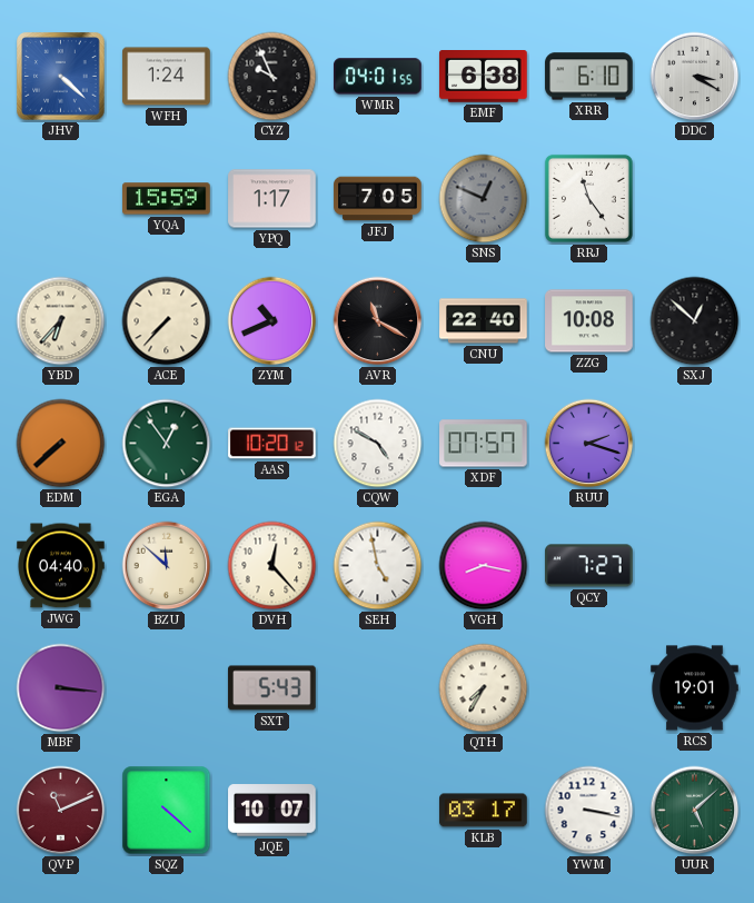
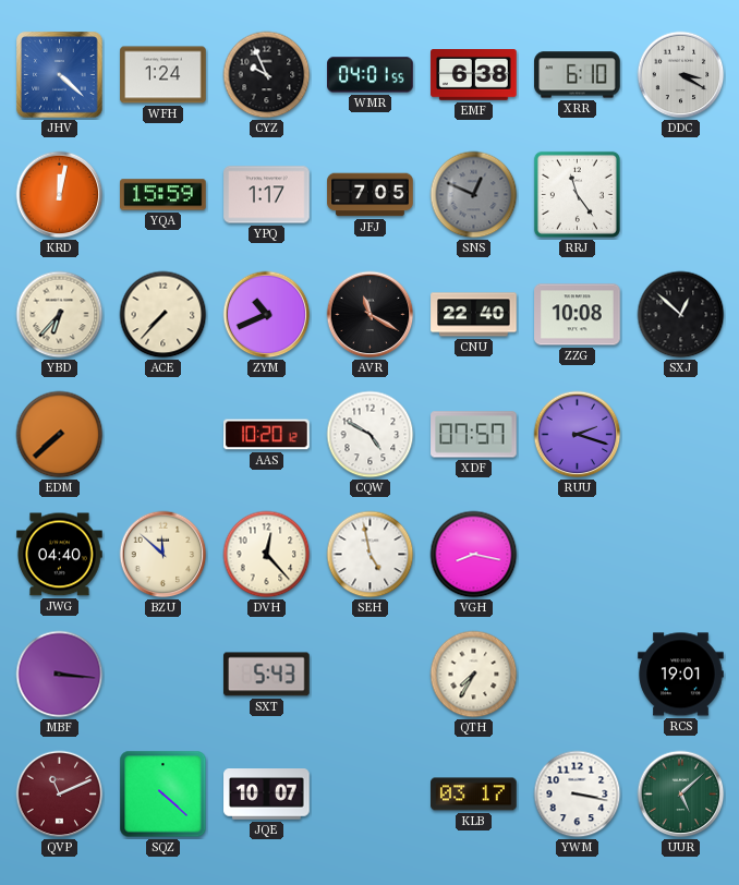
KRD: none -> 12:02
EGA: 12:54 -> none
QCY: 7:27 -> none
